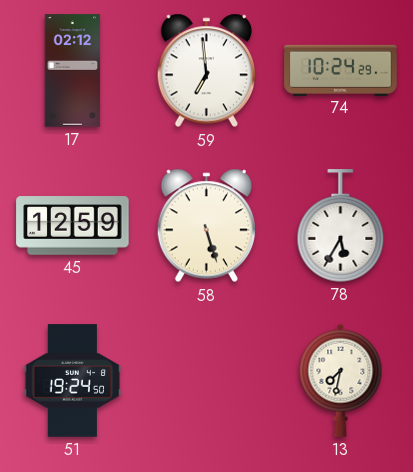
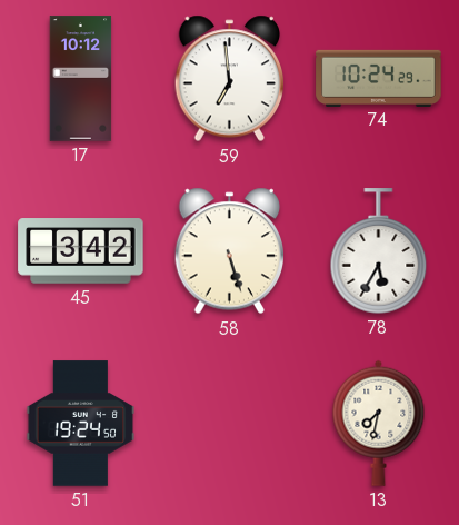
17: 02:12 -> 10:12
45: 12:59 -> 3:42
